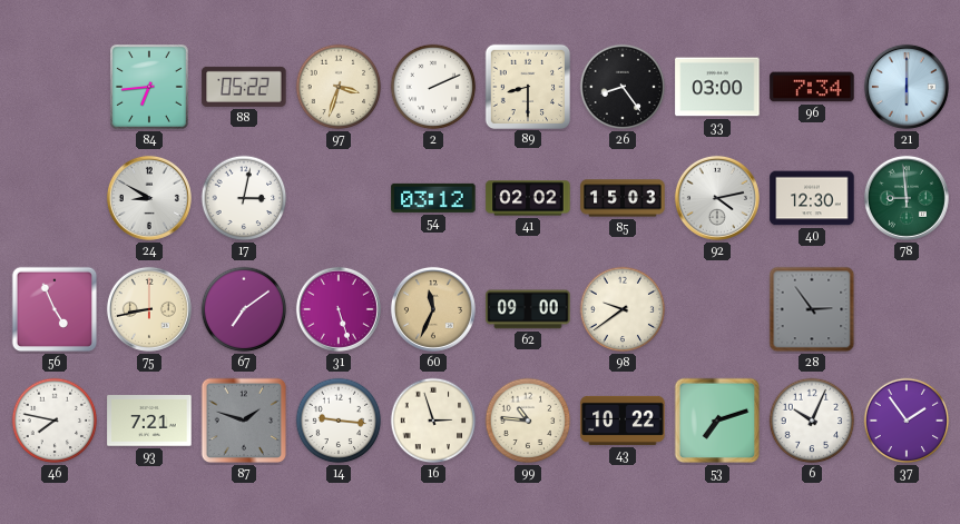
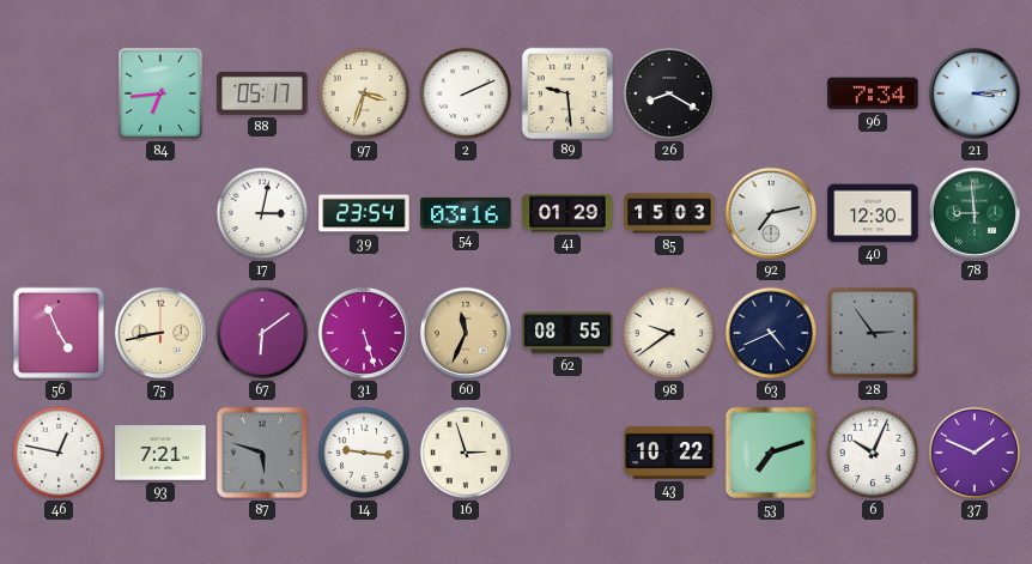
88: 05:22 -> 05:17
89: 8:30 -> 9:29
26: 8:24 -> 8:20
33: 03:00 -> none
21: 6:00 -> 3:14
24: 8:50 -> none
39: none -> 23:54
54: 03:12 -> 03:16
41: 02:02 -> 01:29
92: 4:13 -> 7:13
67: 7:09 -> 6:09
62: 09:00 -> 08:55
63: none -> 4:41
46: 7:47 -> 12:47
87: 1:48 -> 5:48
99: 10:46 -> none
37: 1:54 -> 1:49
